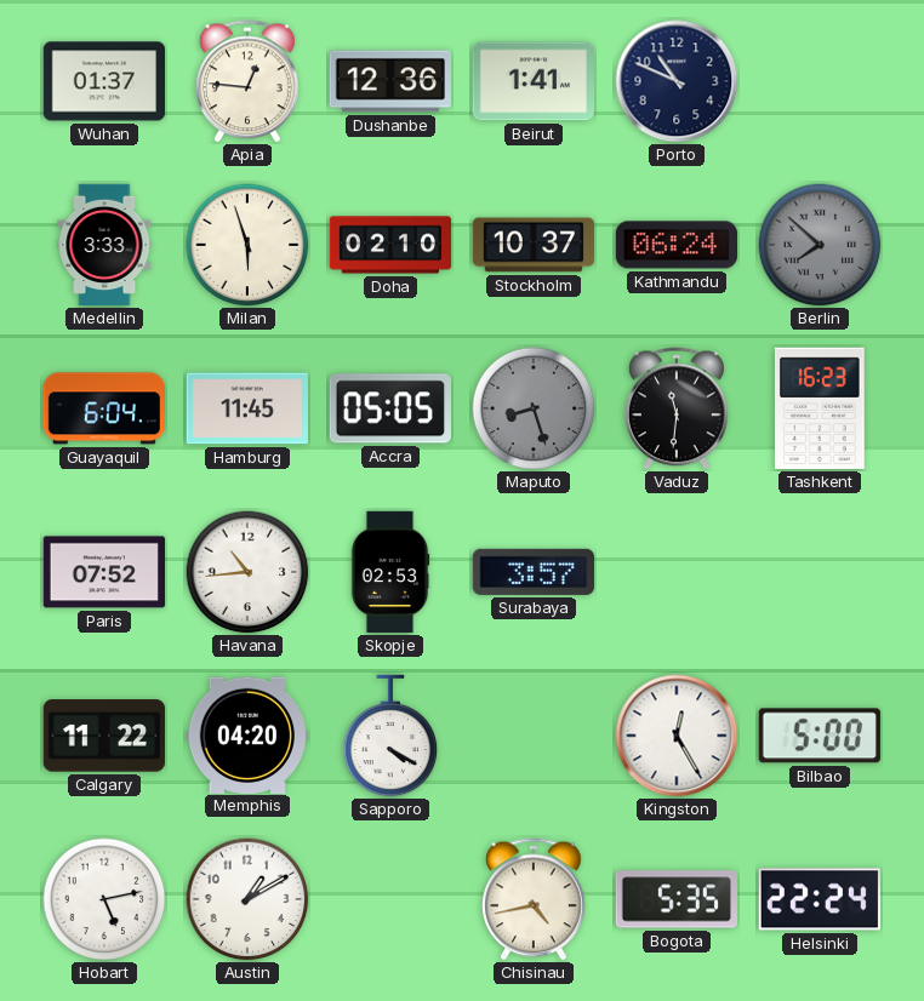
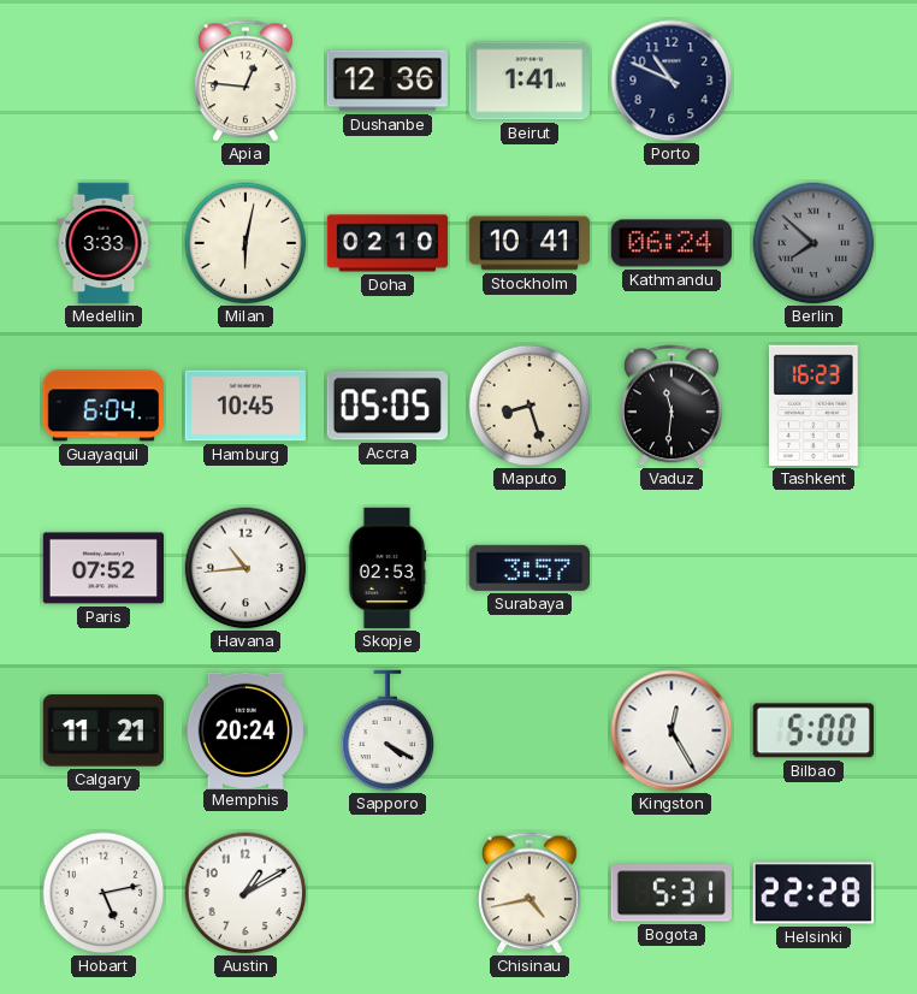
Wuhan: 01:37 -> none
Milan: 5:57 -> 6:02
Stockholm: 10:37 -> 10:41
Hamburg: 11:45 -> 10:45
Maputo dial: grey -> cream
Calgary: 11:22 -> 11:21
Memphis: 04:20 -> 20:24
Bogota: 5:35 -> 5:31
Helsinki: 22:24 -> 22:28
